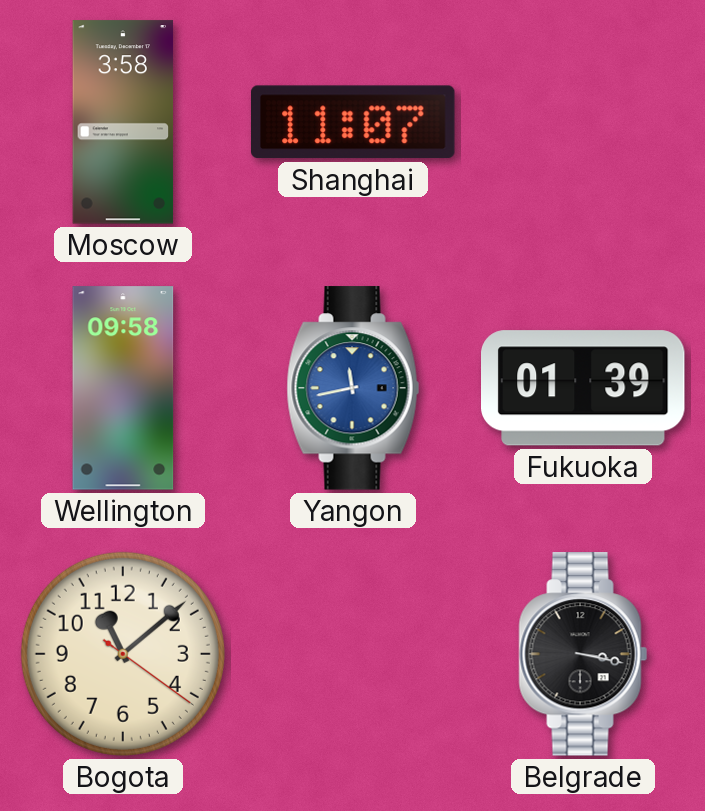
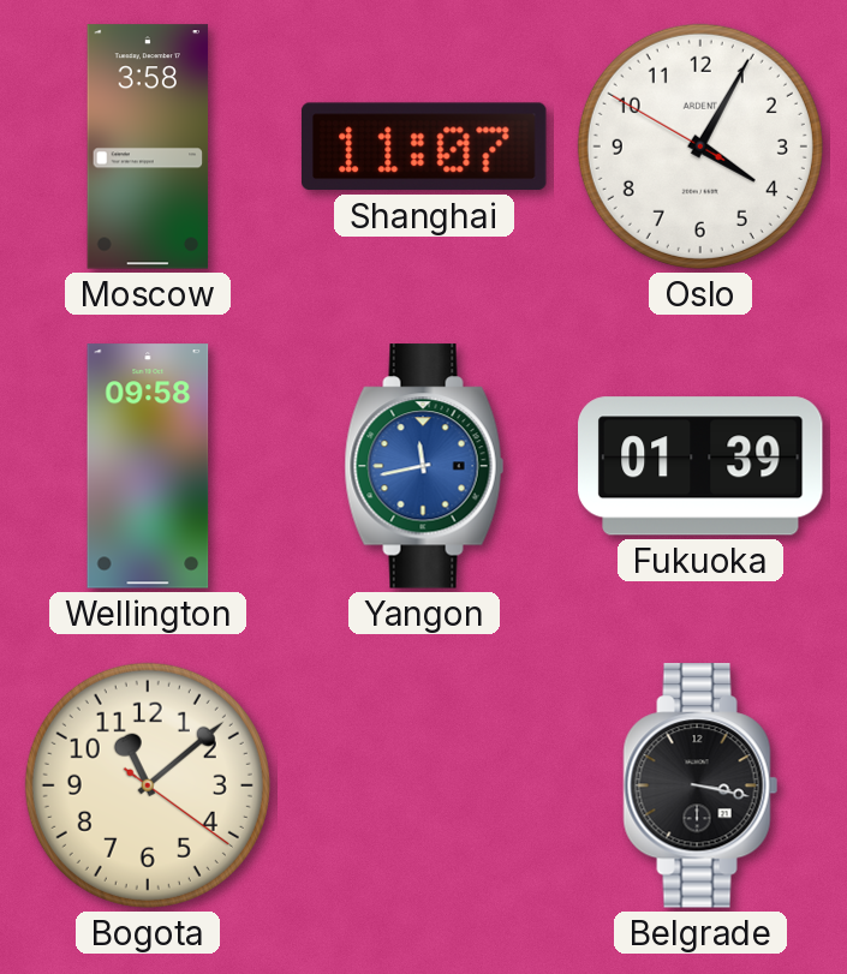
Oslo: none -> 4:04
